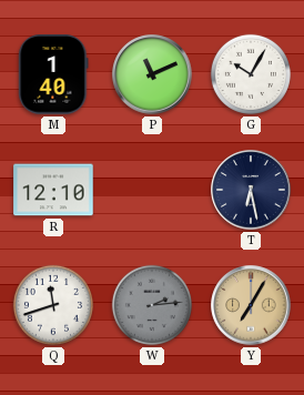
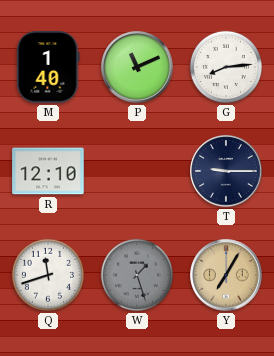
G: 10:05 -> 8:14
T: 6:28 -> 9:15
W: 2:14 -> 1:27
